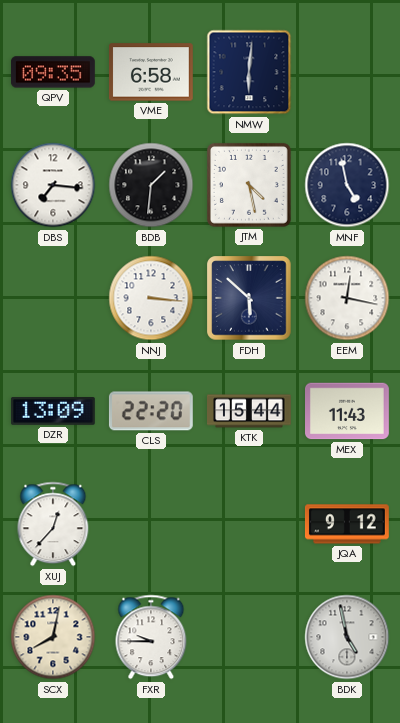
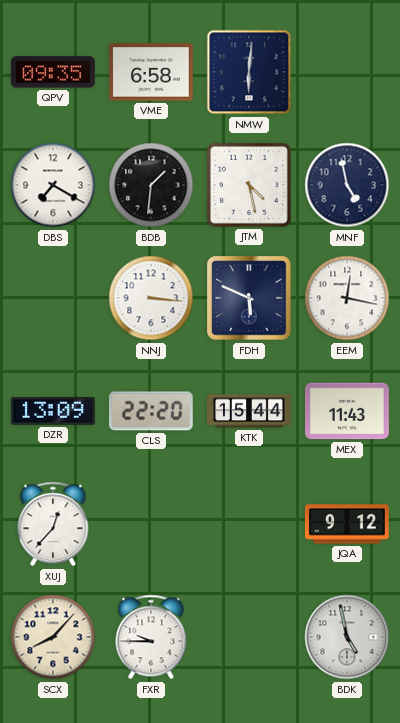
DBS: 7:16 -> 7:20
FDH: 5:52 -> 5:49
SCX: 8:02 -> 8:07
